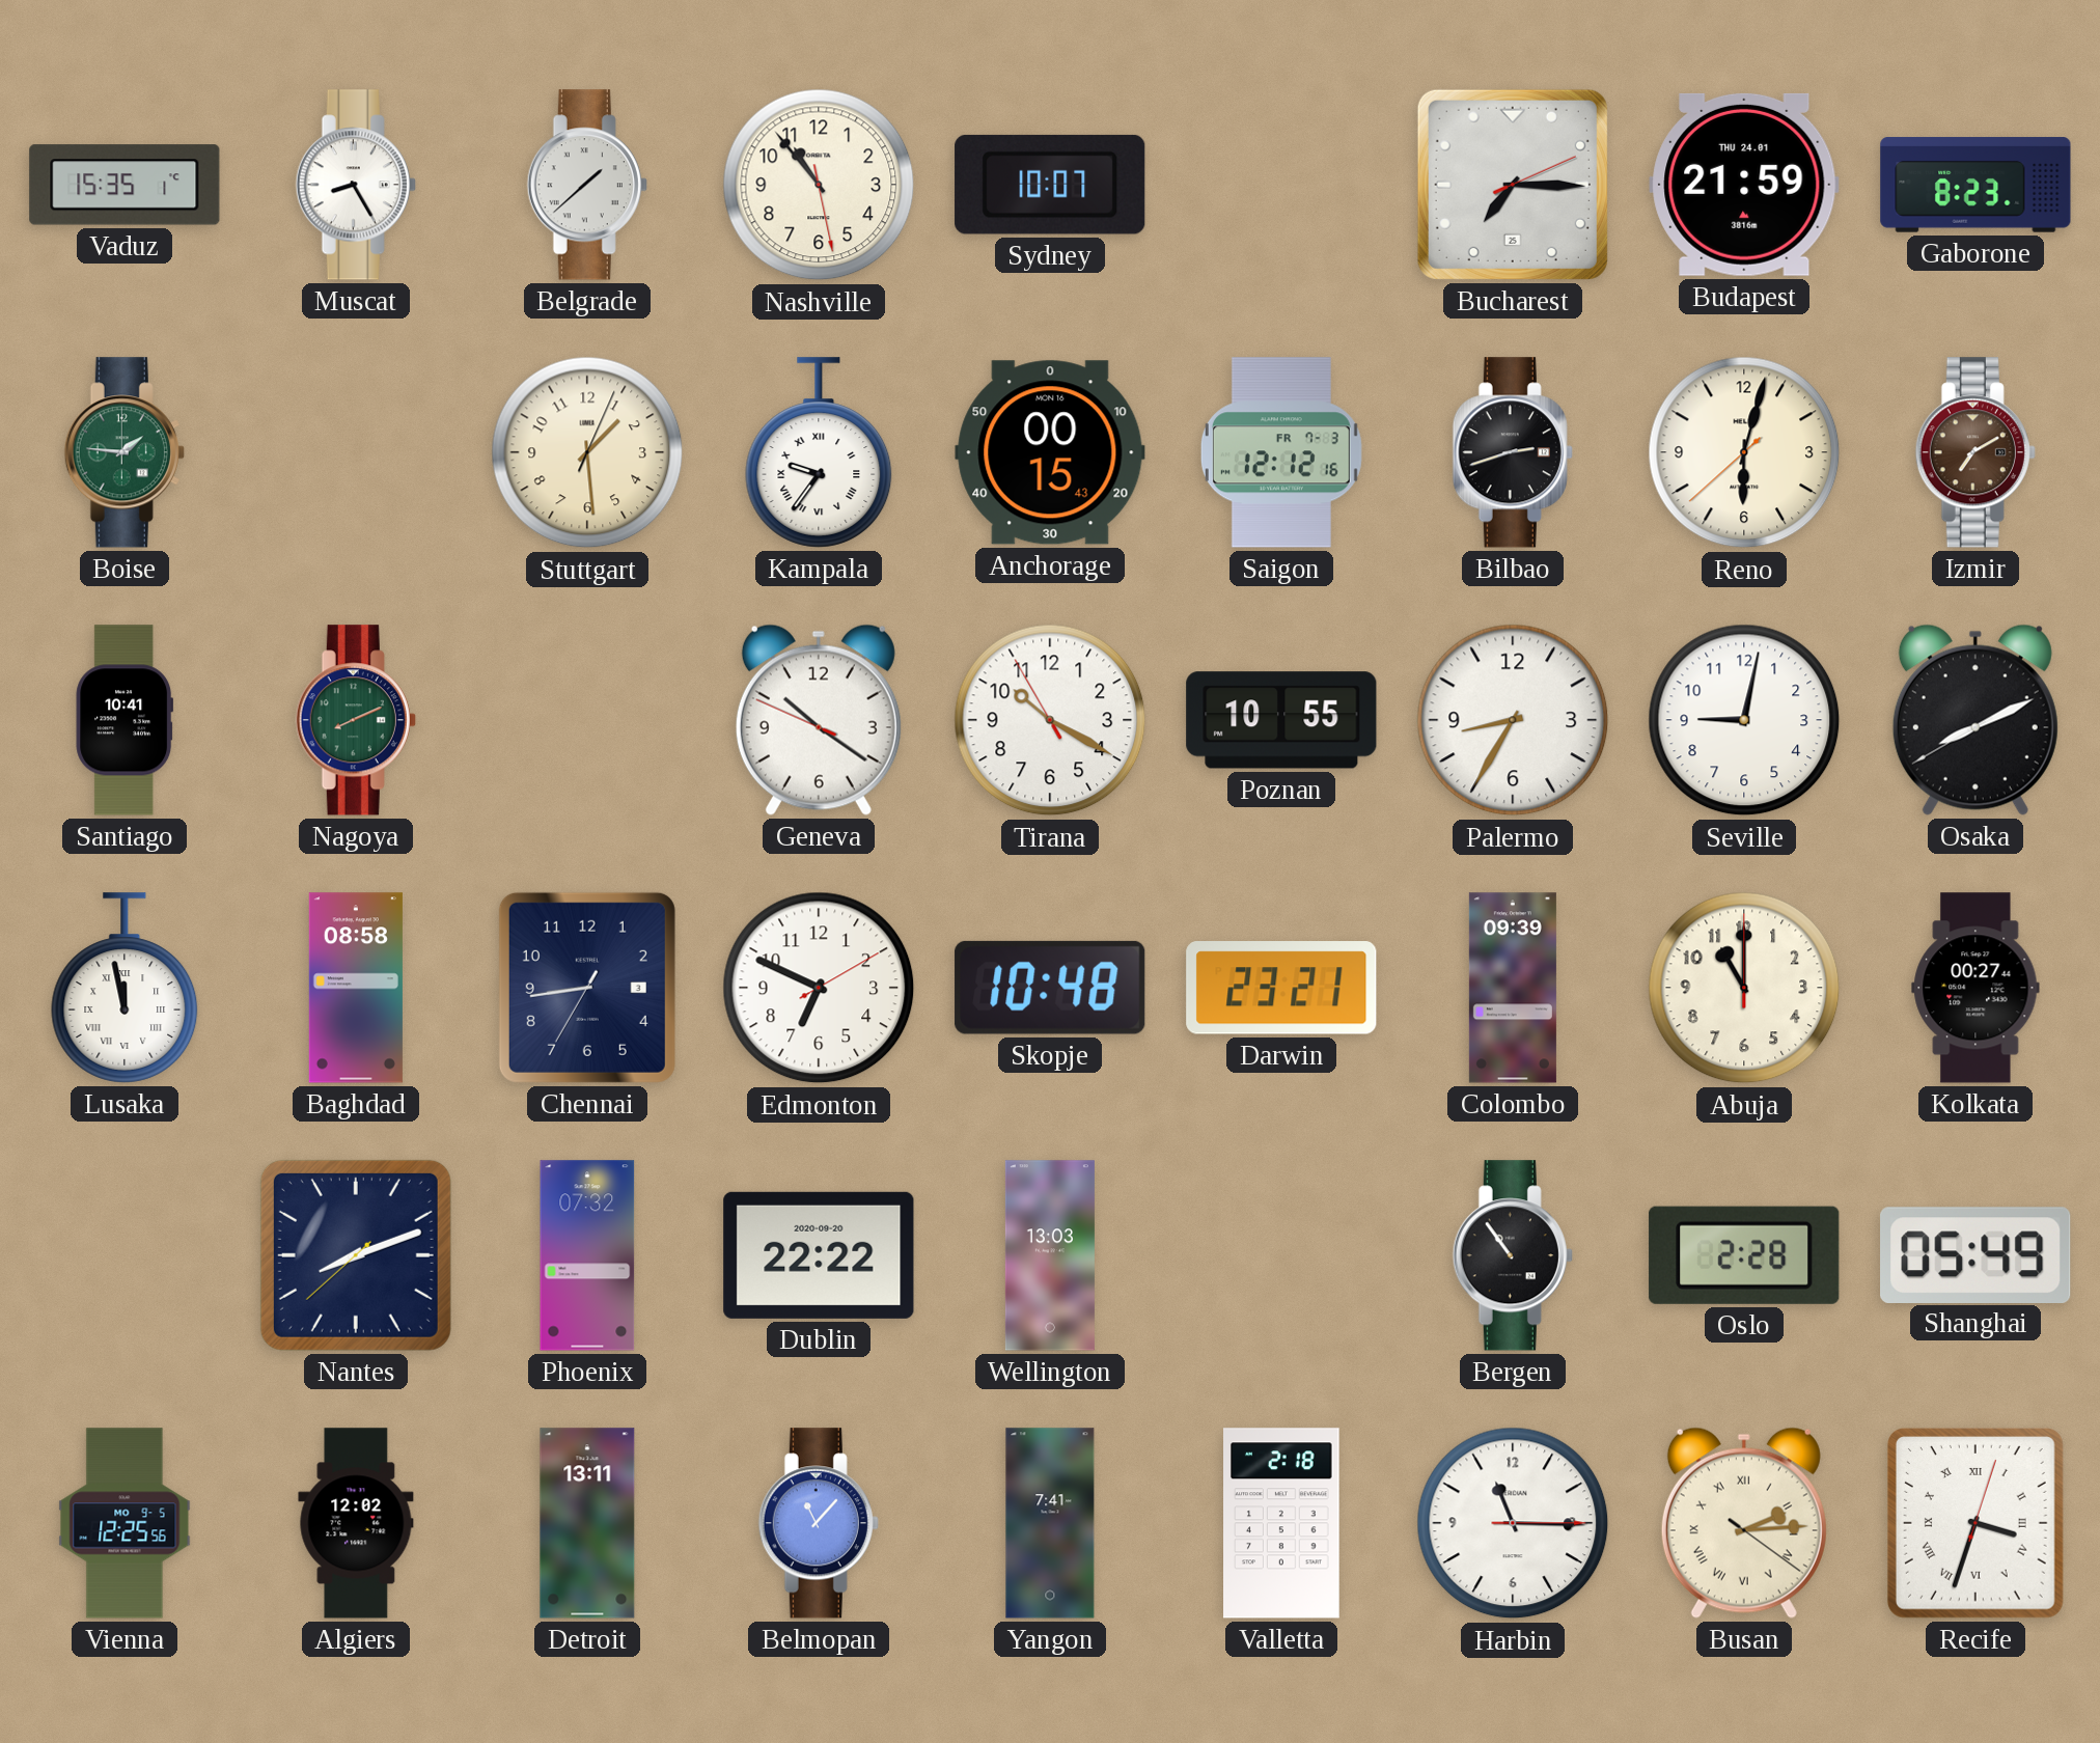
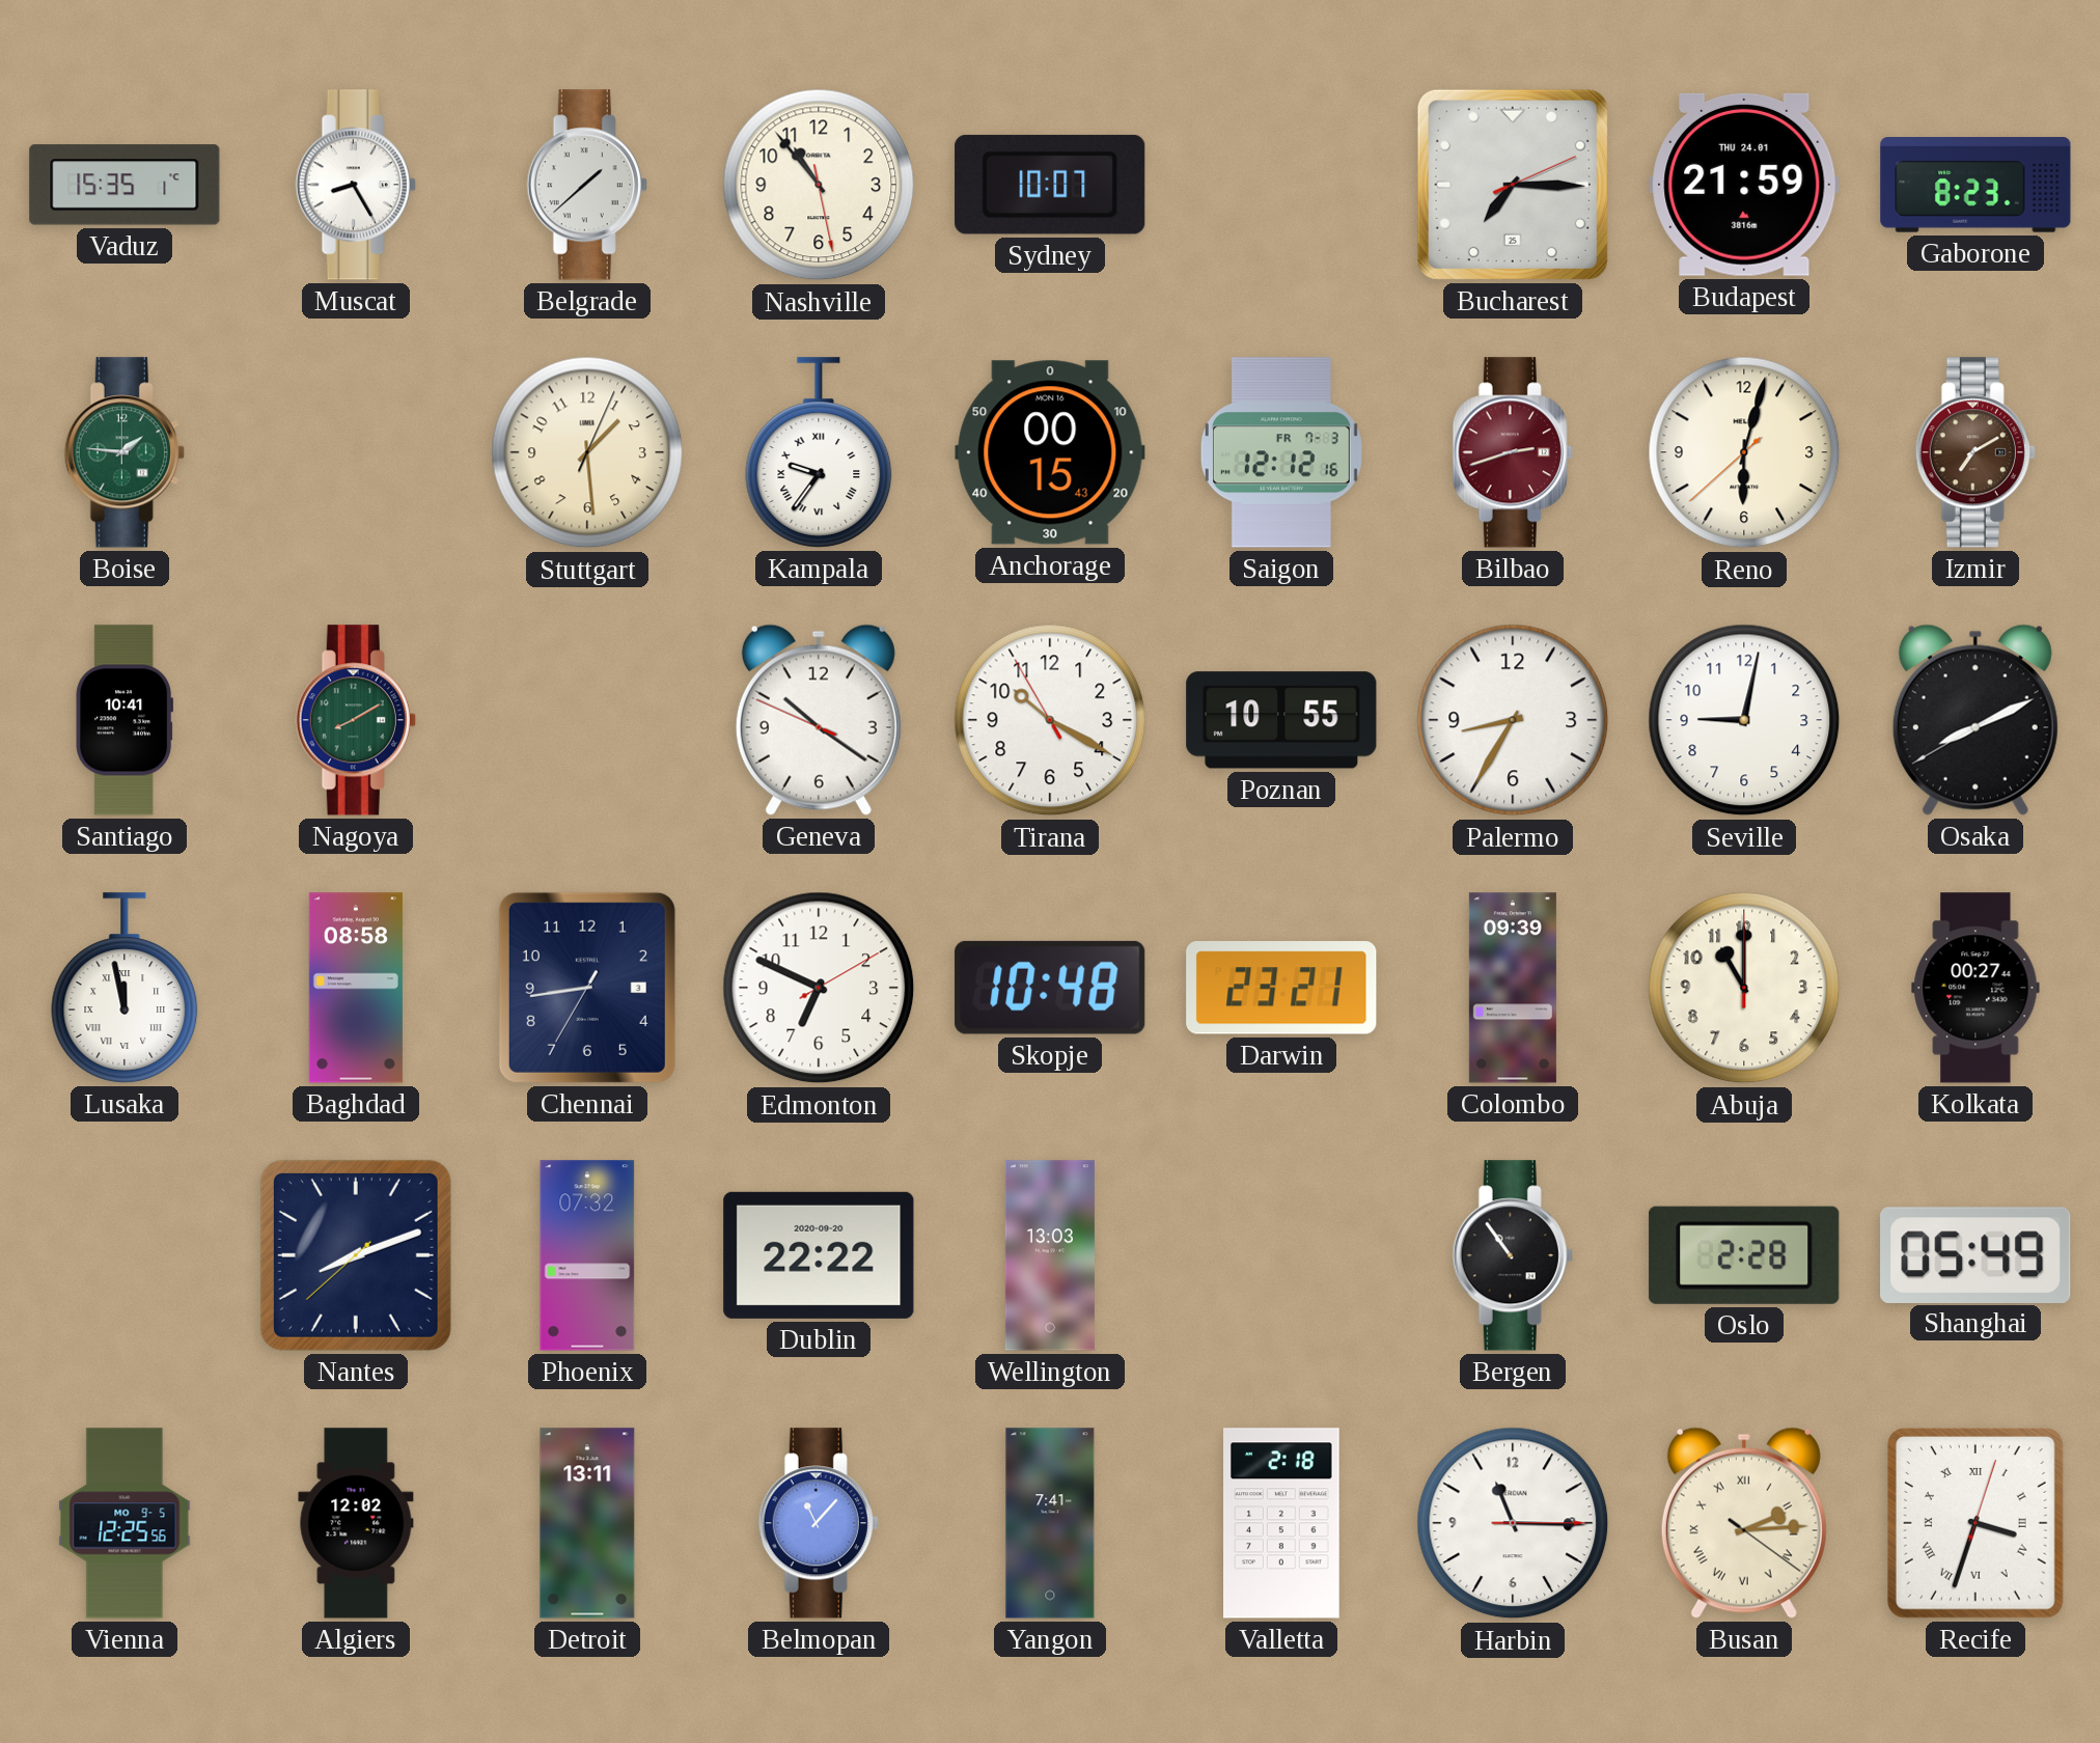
Bilbao dial: black -> burgundy
Nagoya: 8:11 -> 8:10
